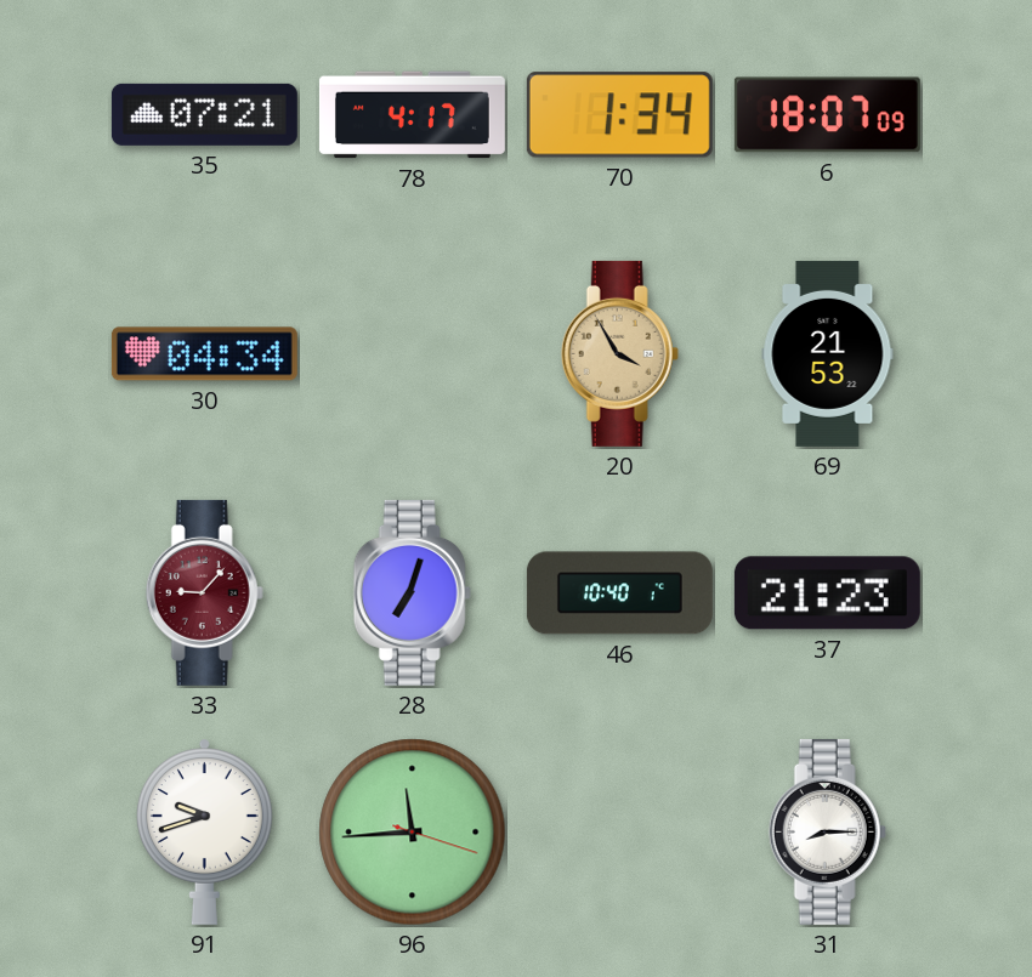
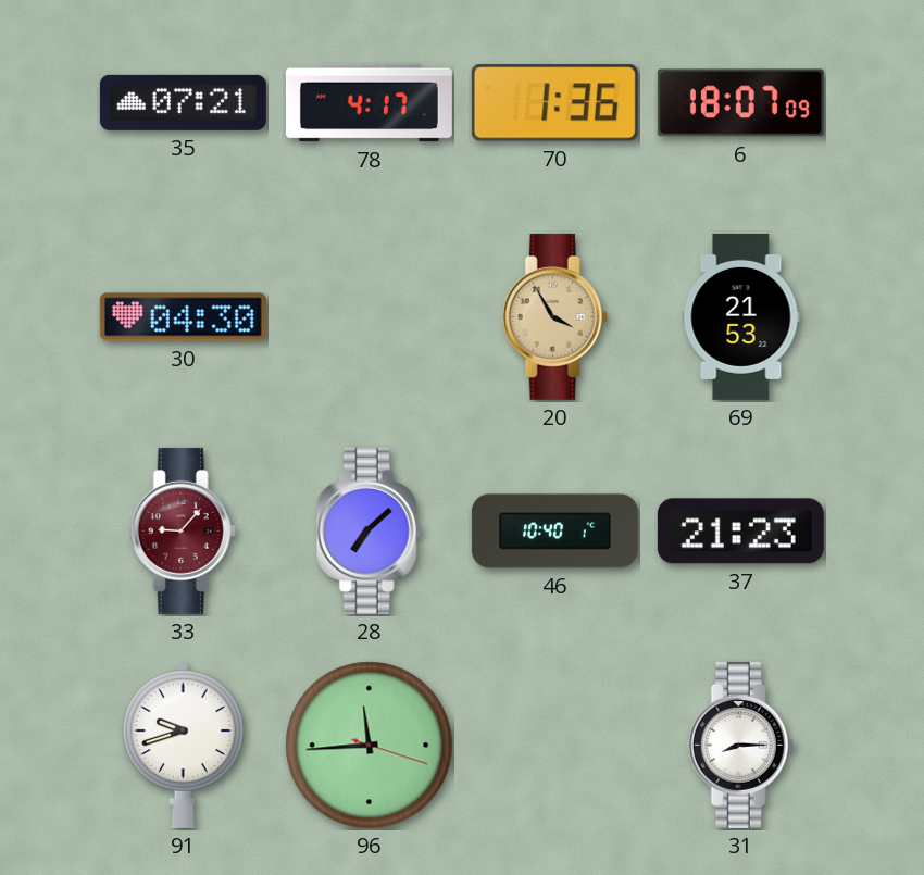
70: 1:34 -> 1:36
30: 04:34 -> 04:30
28: 7:03 -> 7:08
